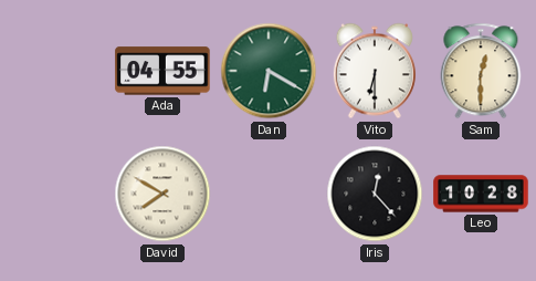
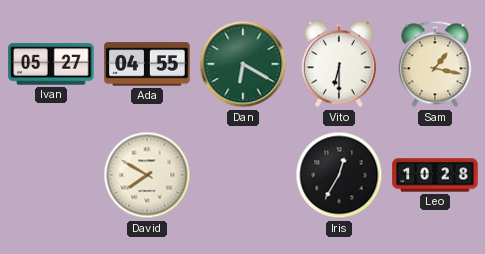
Ivan: none -> 05:27
Sam: 12:30 -> 1:17
Iris: 12:23 -> 12:35
